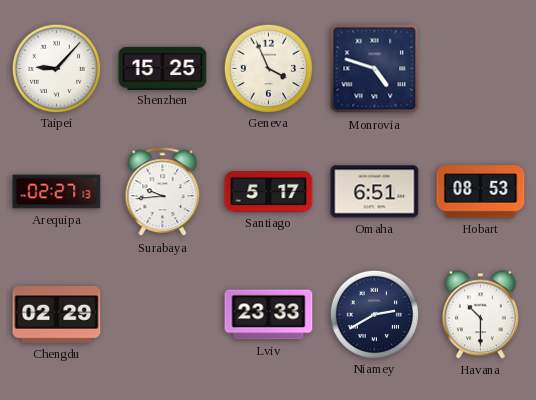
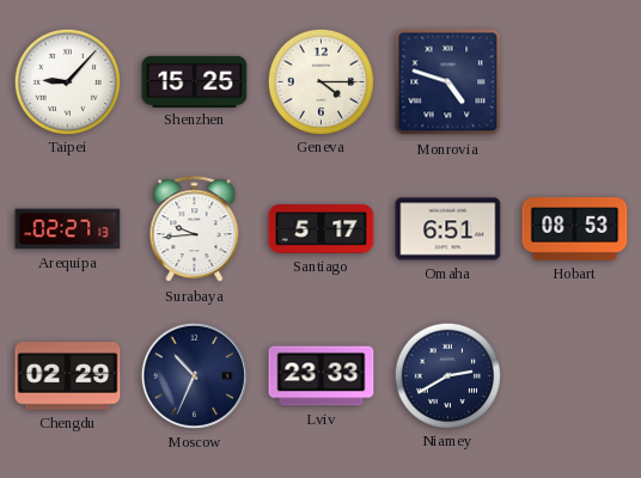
Geneva: 3:56 -> 4:15
Moscow: none -> 10:34
Havana: 10:30 -> none
